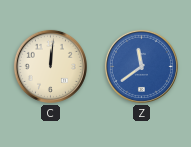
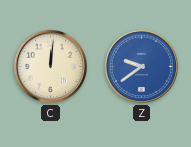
Z: 11:39 -> 9:39
